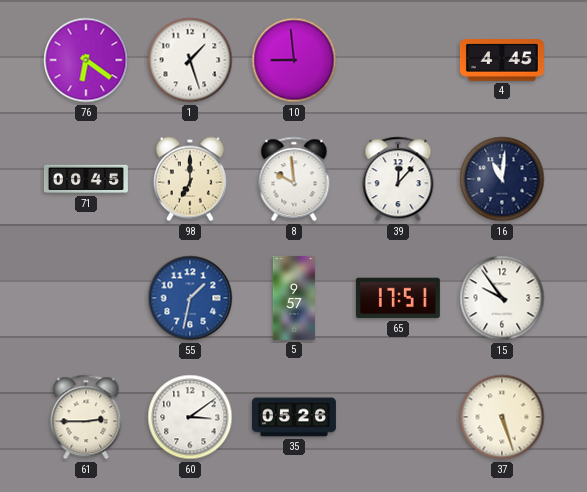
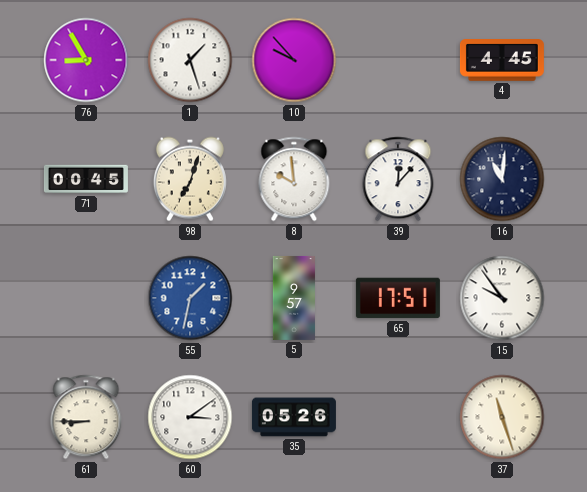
76: 6:21 -> 8:55
10: 8:59 -> 9:53
98: 7:00 -> 7:03
61: 2:45 -> 8:45
37: 5:27 -> 11:27
